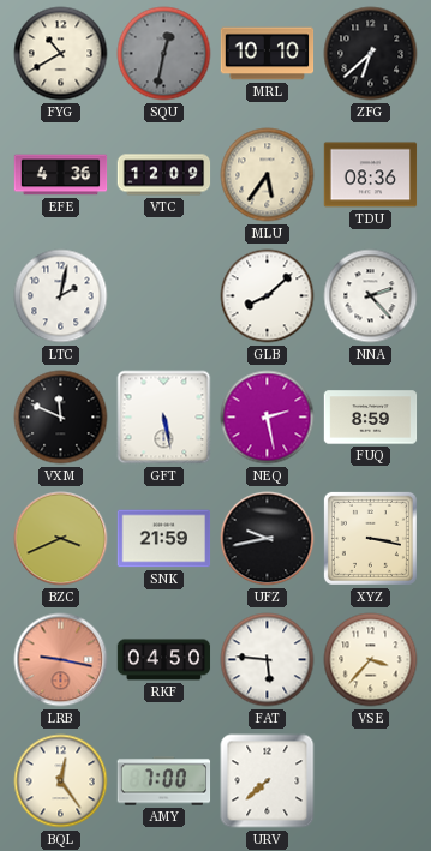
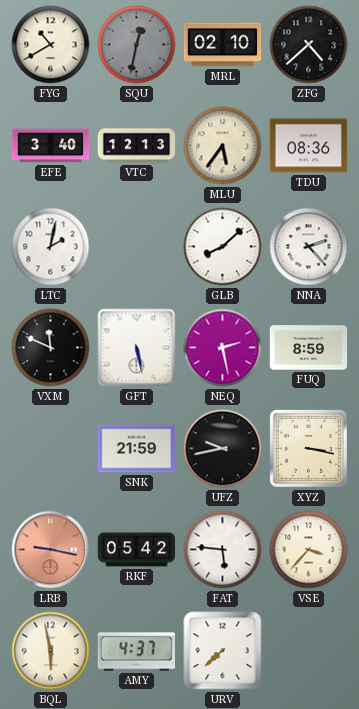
MRL: 10:10 -> 02:10
ZFG: 6:38 -> 4:38
EFE: 4:36 -> 3:40
VTC: 12:09 -> 12:13
BZC: 3:41 -> none
RKF: 04:50 -> 05:42
BQL: 12:24 -> 5:58
AMY: 7:00 -> 4:37
